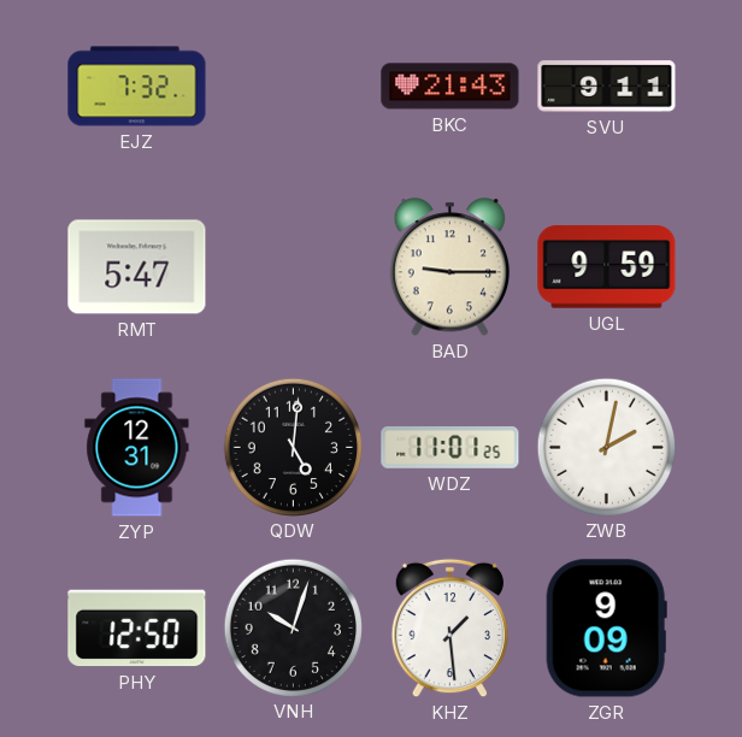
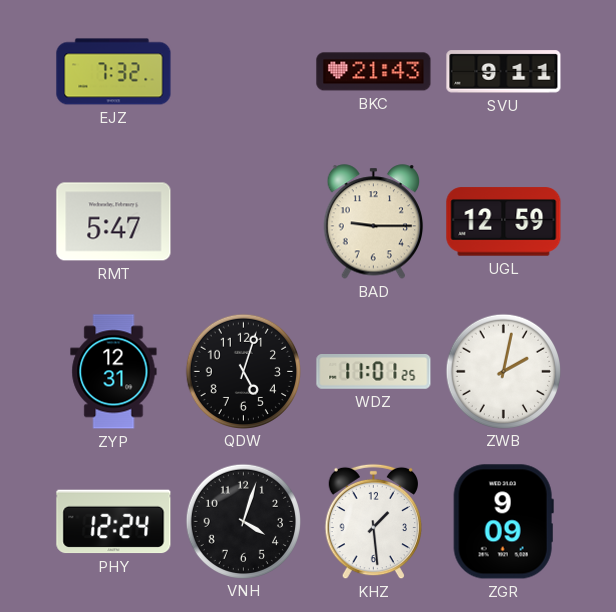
UGL: 9:59 -> 12:59
QDW: 5:01 -> 5:03
PHY: 12:50 -> 12:24
VNH: 10:03 -> 4:03
